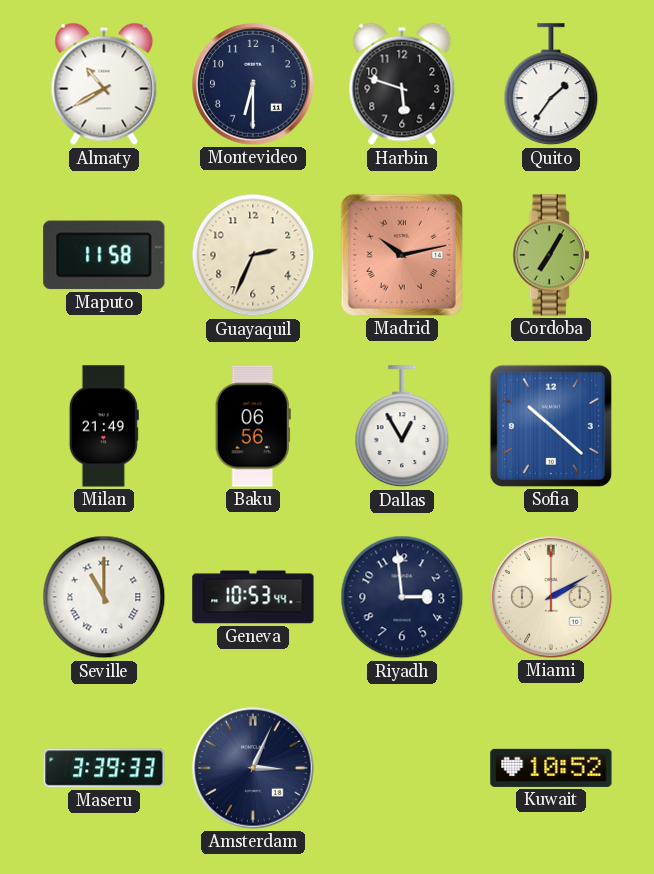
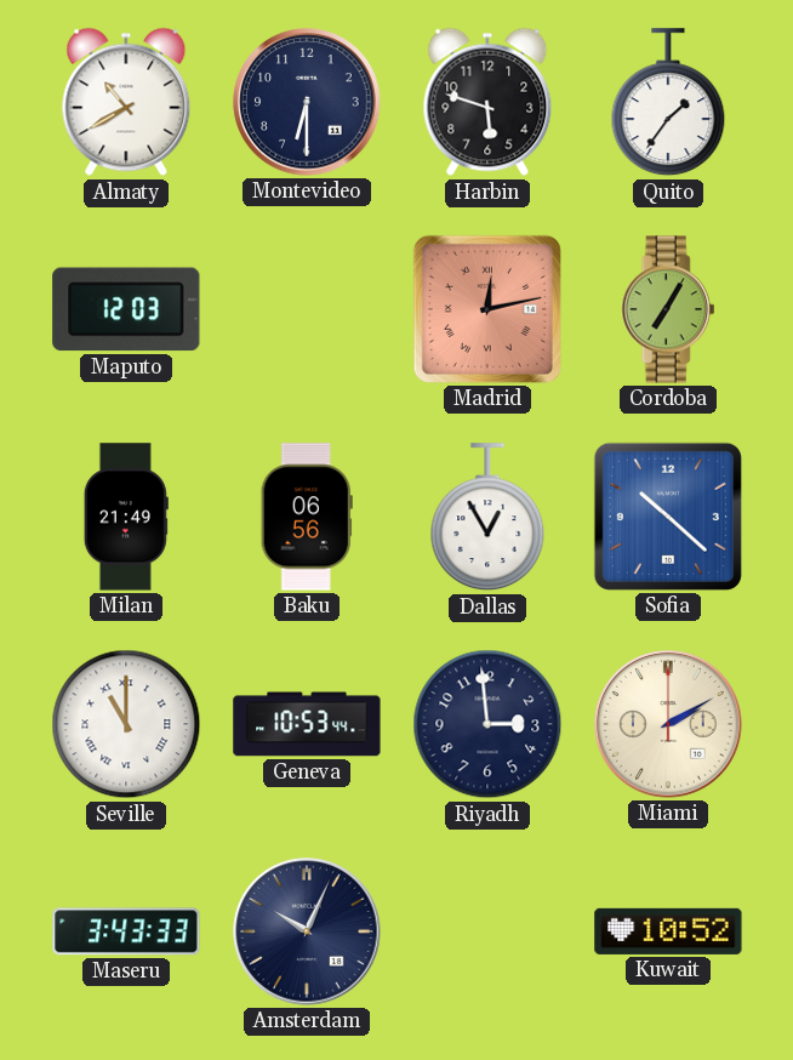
Maputo: 11:58 -> 12:03
Guayaquil: 2:34 -> none
Madrid: 10:13 -> 12:13
Maseru: 3:39 -> 3:43
Amsterdam: 3:04 -> 10:04
